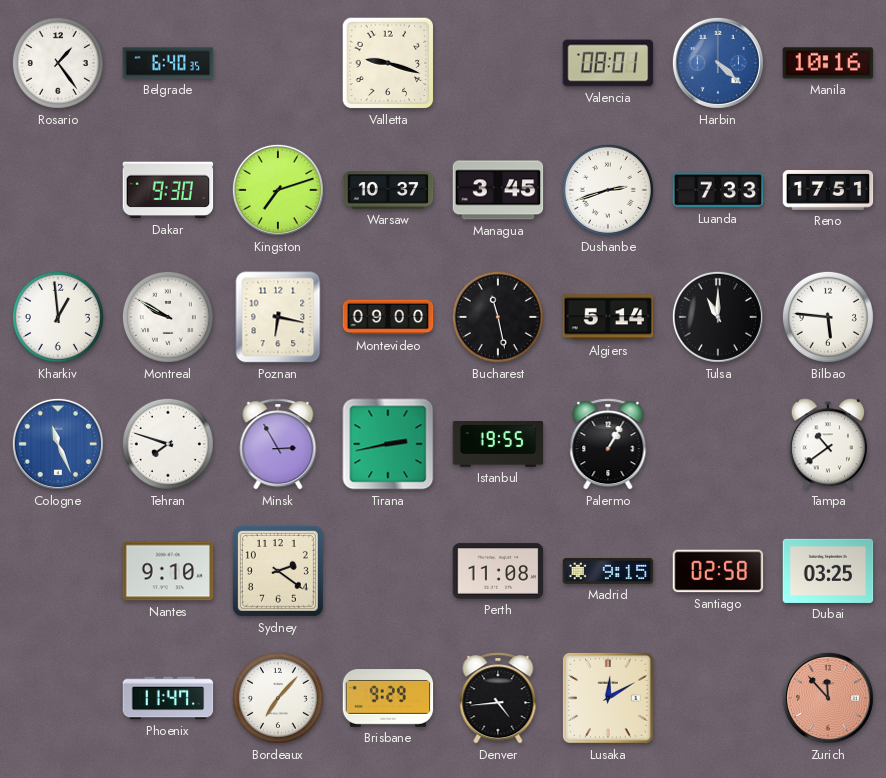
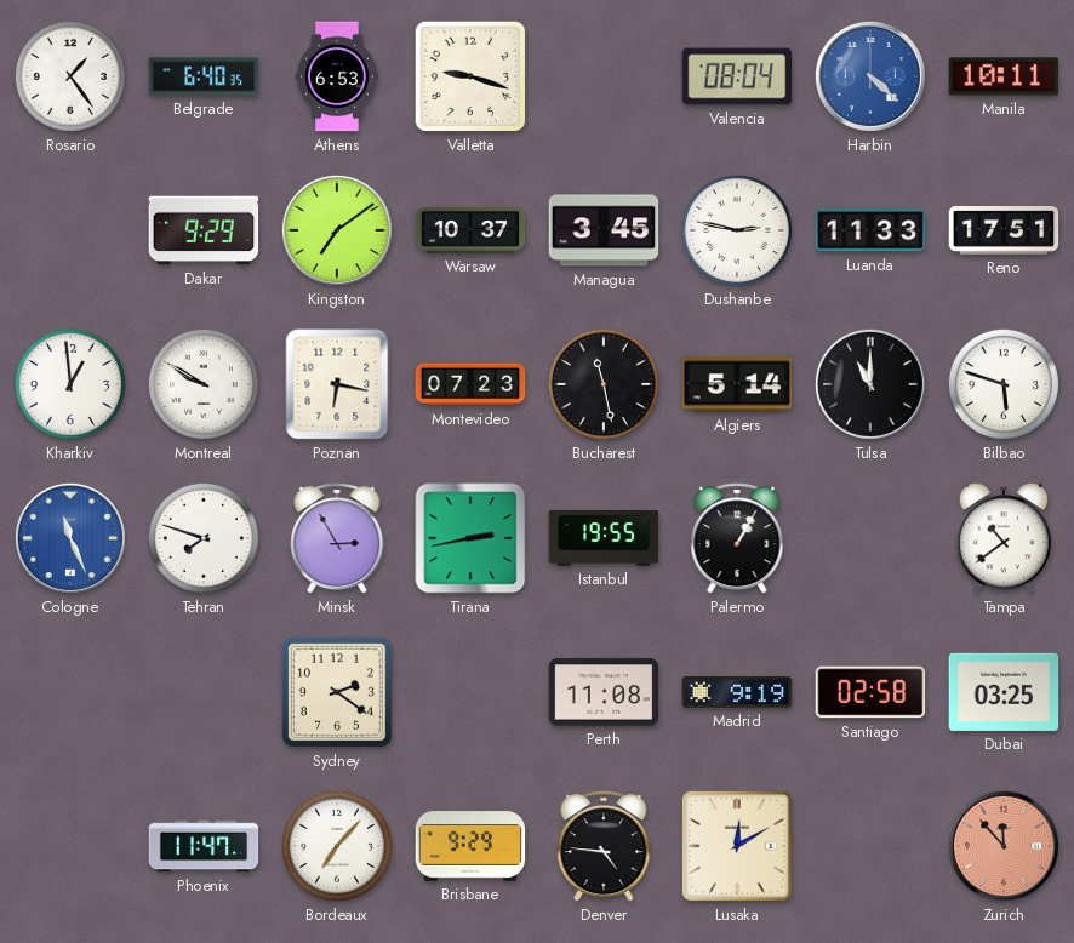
Athens: none -> 6:53
Valencia: 08:01 -> 08:04
Manila: 10:16 -> 10:11
Dakar: 9:30 -> 9:29
Kingston: 7:12 -> 7:09
Dushanbe: 2:42 -> 2:47
Luanda: 7:33 -> 11:33
Montevideo: 09:00 -> 07:23
Bilbao: 5:46 -> 5:48
Nantes: 9:10 -> none
Madrid: 9:15 -> 9:19
Denver: 4:44 -> 4:46
